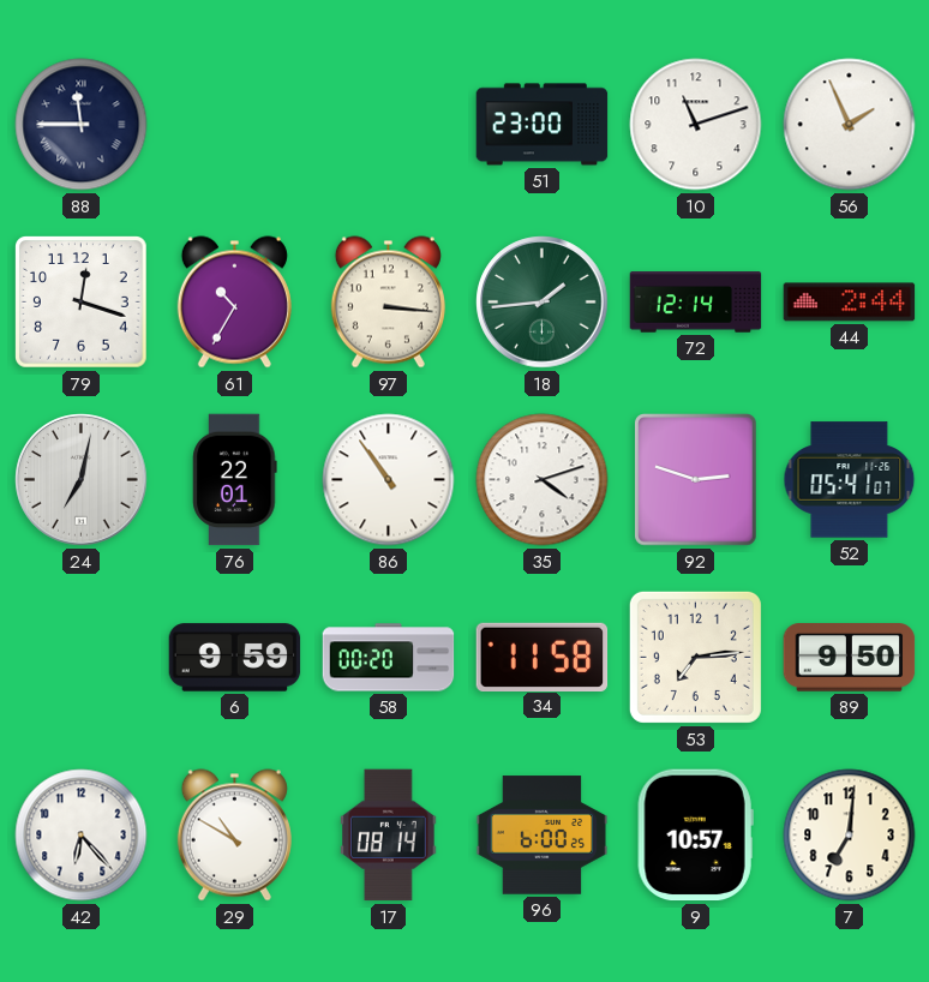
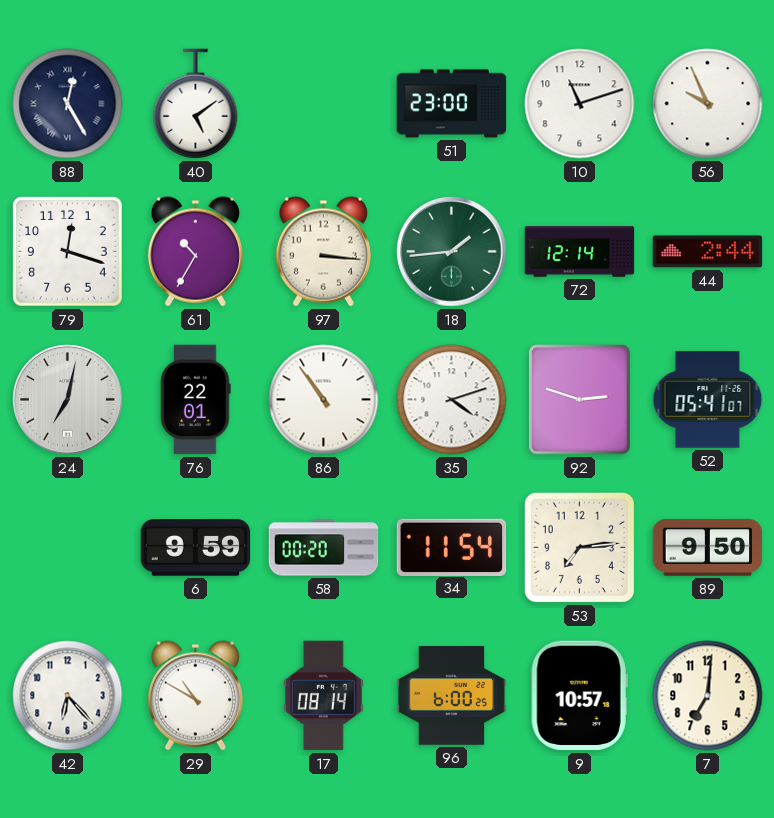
88: 11:45 -> 12:25
40: none -> 5:09
56: 1:56 -> 9:56
34: 11:58 -> 11:54
